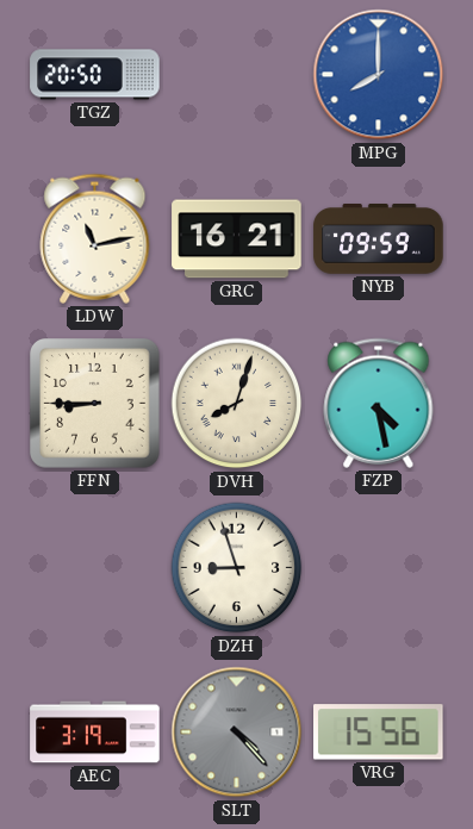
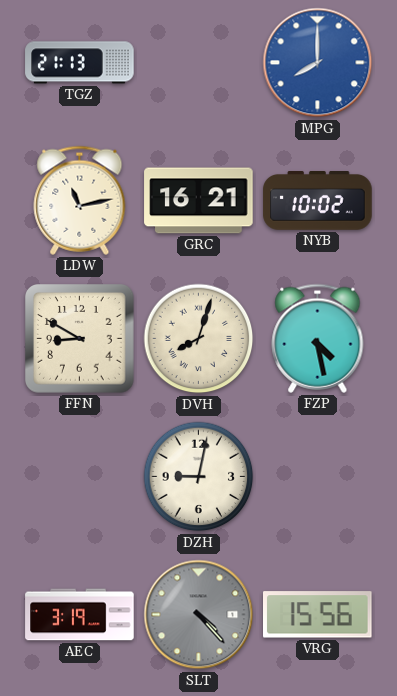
TGZ: 20:50 -> 21:13
NYB: 09:59 -> 10:02
FFN: 8:45 -> 8:50
DZH: 8:57 -> 9:02
